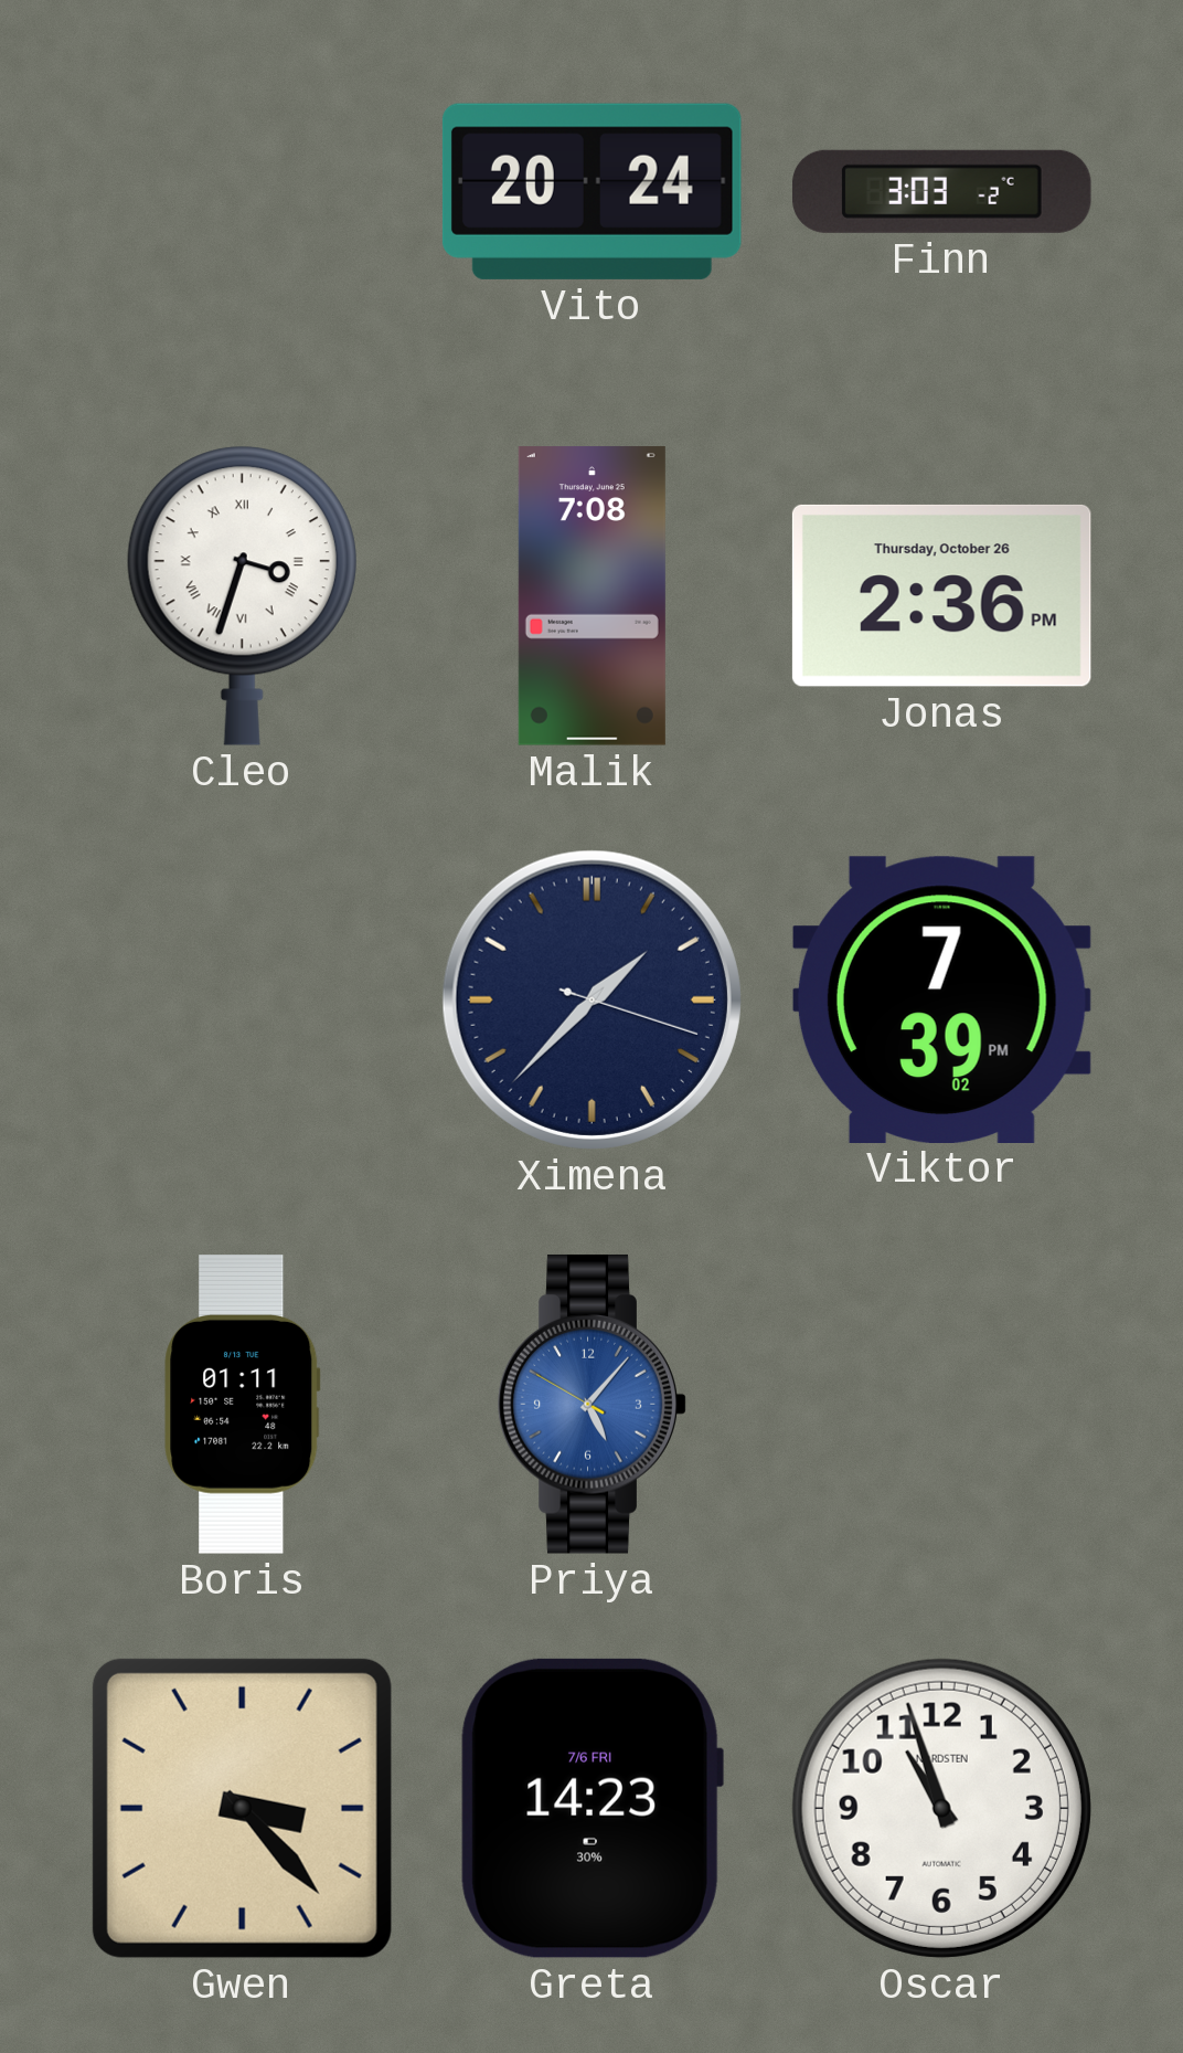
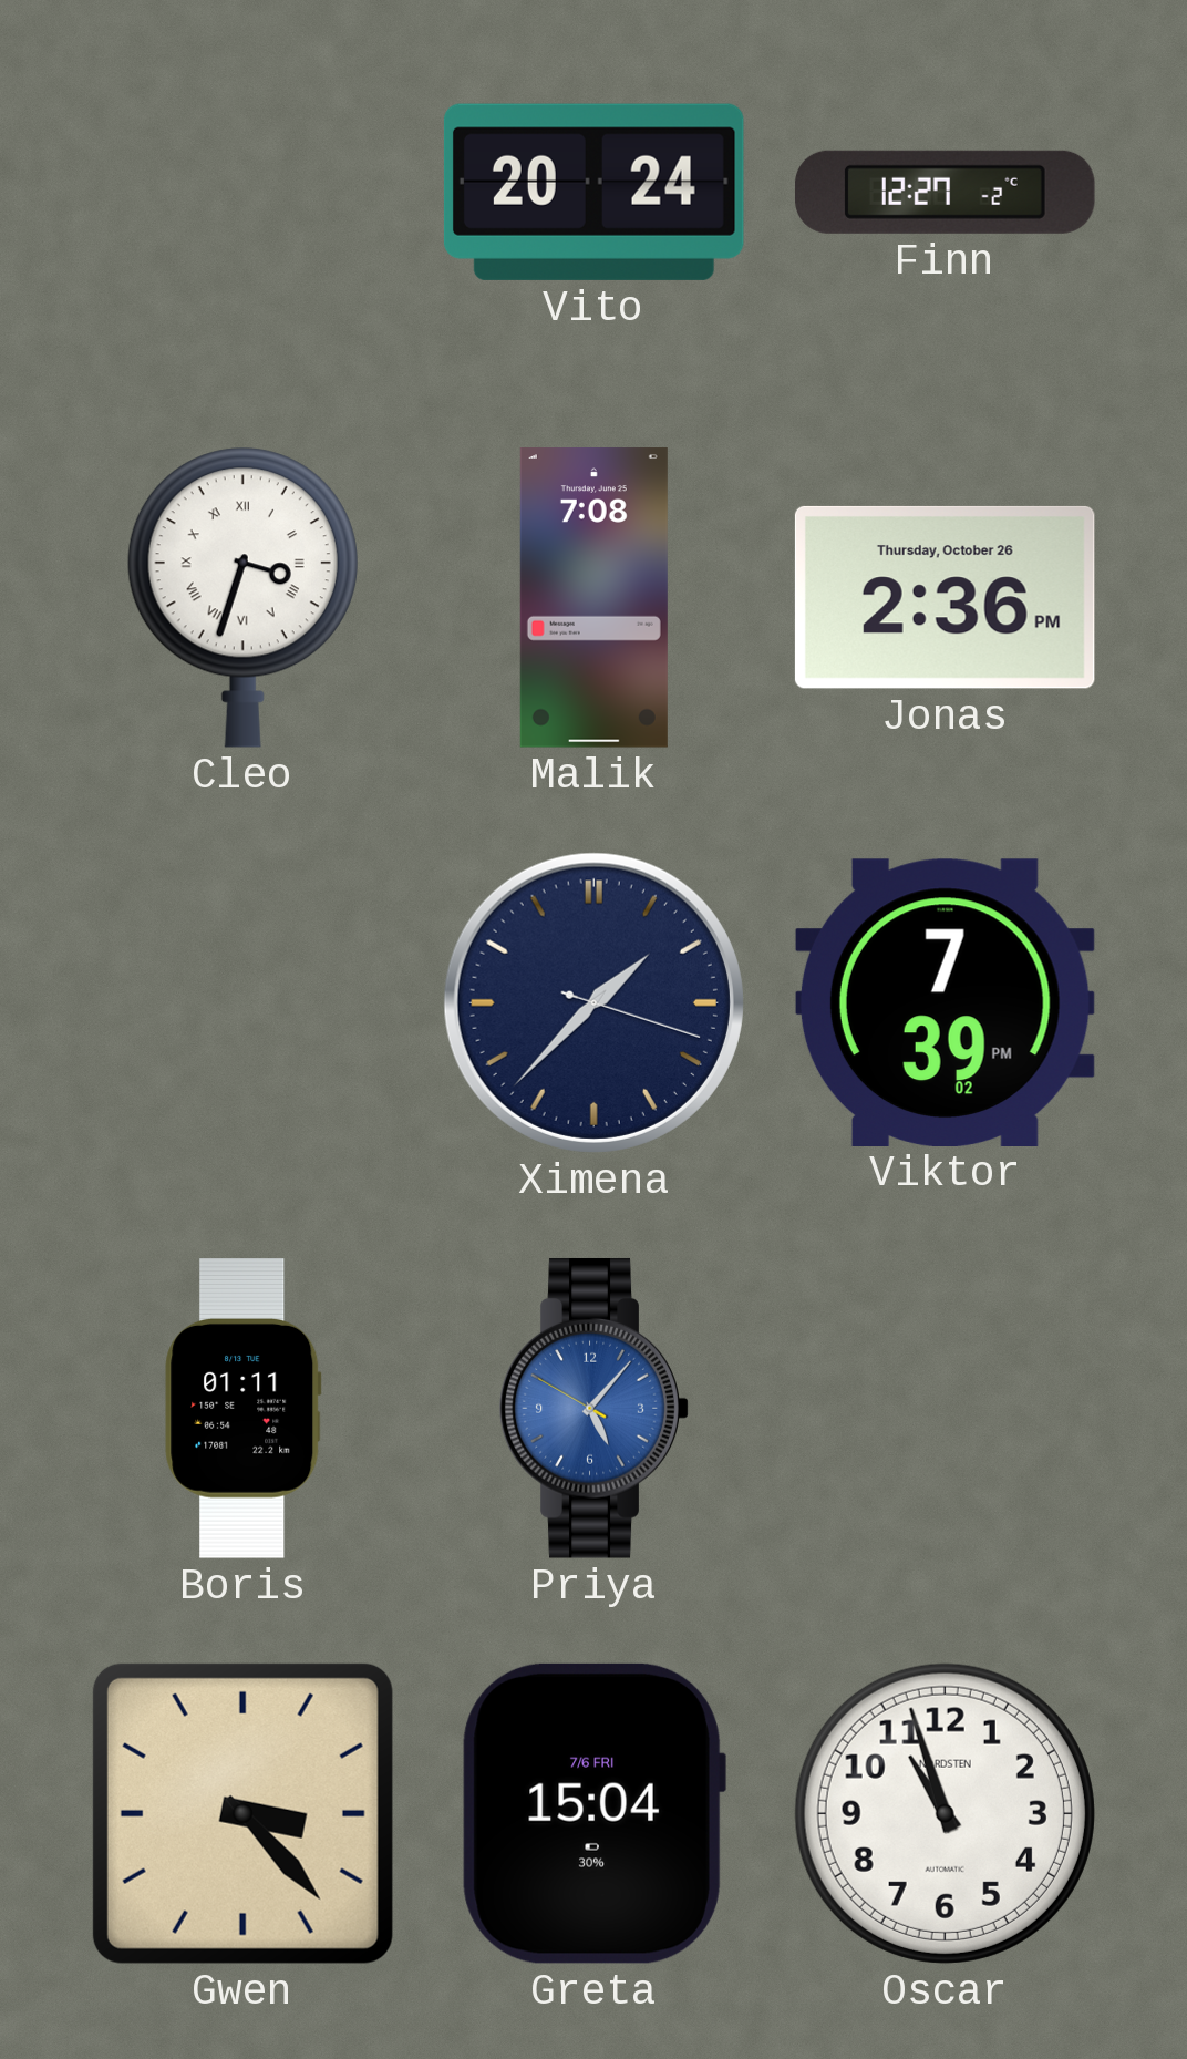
Finn: 3:03 -> 12:27
Greta: 14:23 -> 15:04
